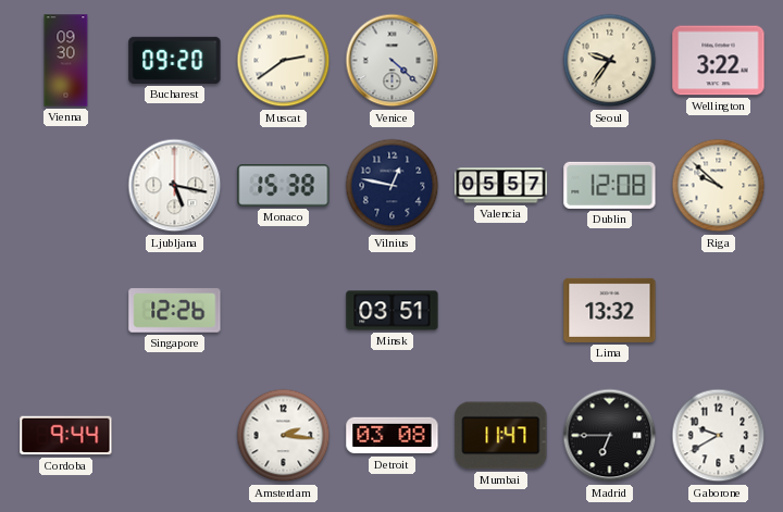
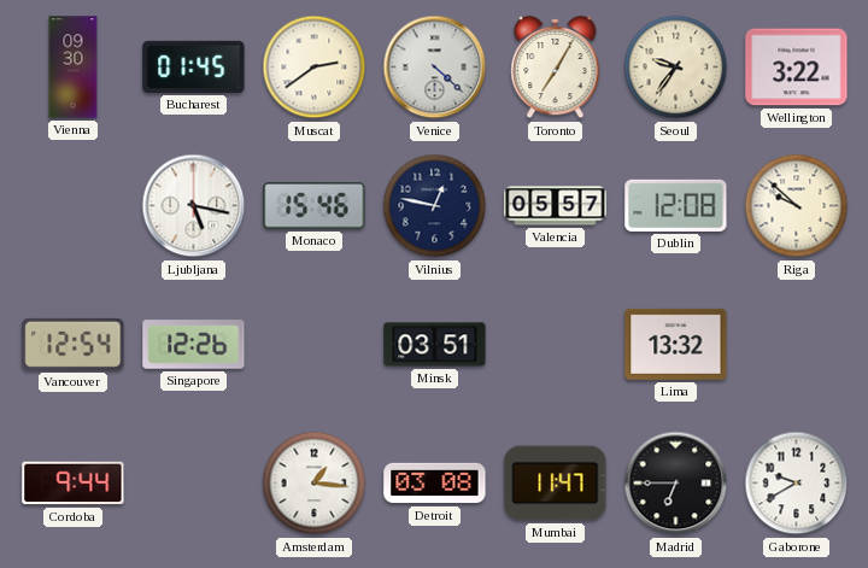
Bucharest: 09:20 -> 01:45
Toronto: none -> 7:05
Monaco: 15:38 -> 15:46
Vancouver: none -> 12:54
Amsterdam: 2:16 -> 1:16
